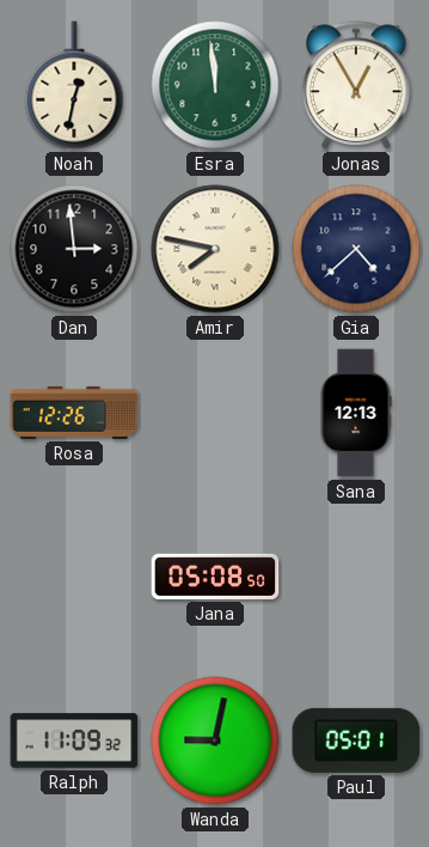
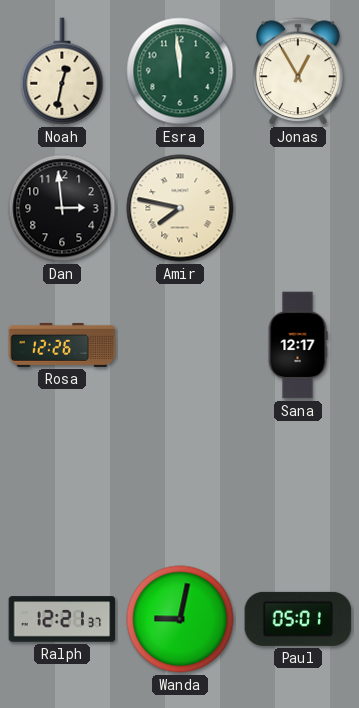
Gia: 4:38 -> none
Sana: 12:13 -> 12:17
Jana: 05:08 -> none
Ralph: 11:09 -> 12:21
